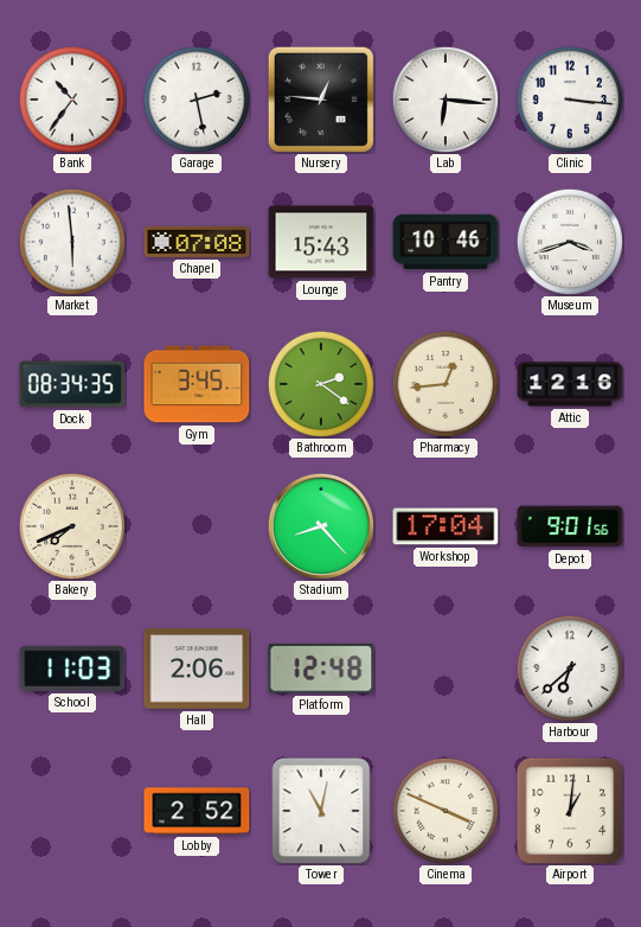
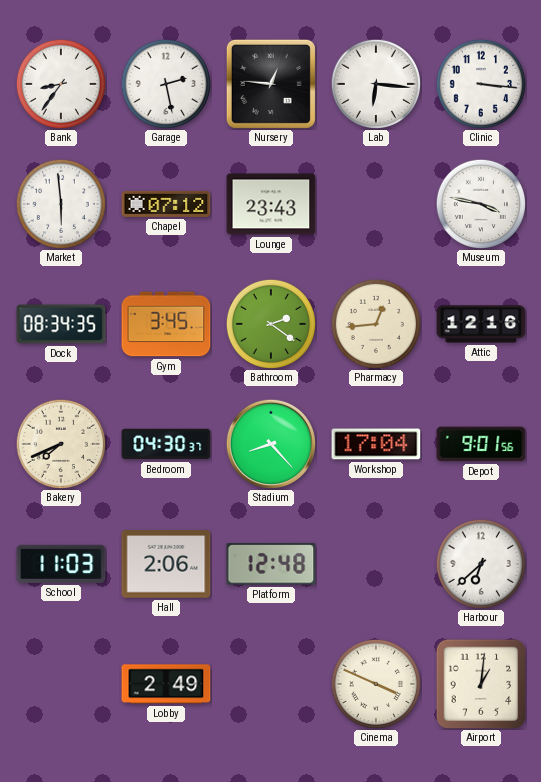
Bank: 10:36 -> 8:36
Chapel: 07:08 -> 07:12
Lounge: 15:43 -> 23:43
Pantry: 10:46 -> none
Museum: 3:42 -> 3:47
Bedroom: none -> 04:30
Lobby: 2:52 -> 2:49
Tower: 11:02 -> none
